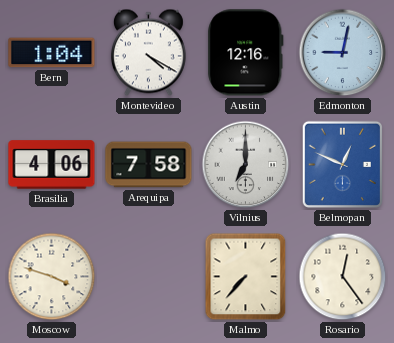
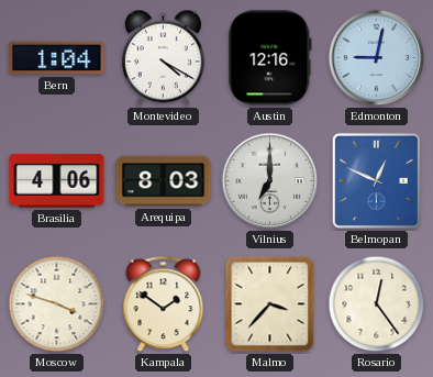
Arequipa: 7:58 -> 8:03
Kampala: none -> 1:51
Malmo: 7:37 -> 3:37
